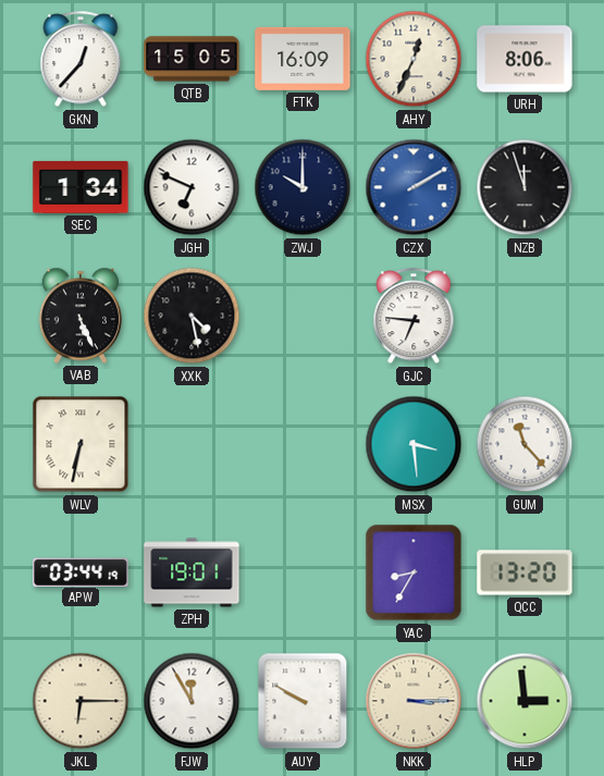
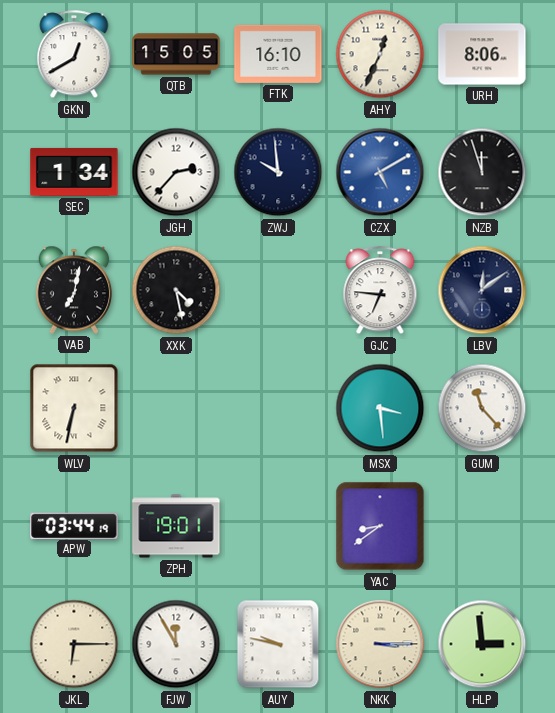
GKN: 12:37 -> 12:40
FTK: 16:09 -> 16:10
JGH: 6:49 -> 2:37
ZWJ: 10:00 -> 9:59
CZX: 2:10 -> 5:10
VAB: 5:26 -> 7:02
LBV: none -> 12:09
YAC: 8:35 -> 8:39
QCC: 13:20 -> none
AUY: 9:50 -> 9:47
